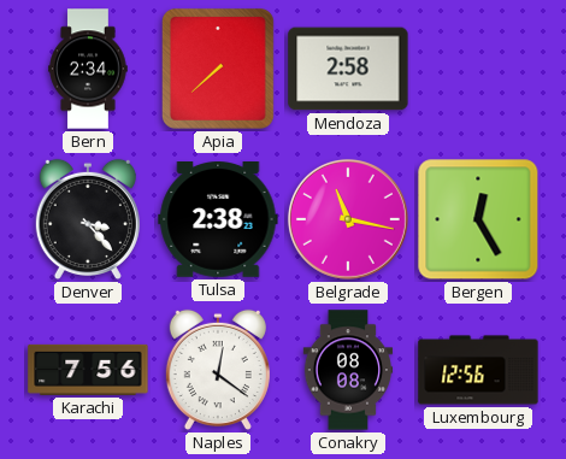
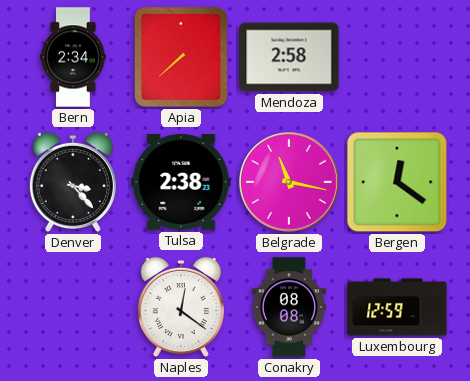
Bergen: 12:25 -> 12:21
Karachi: 7:56 -> none
Luxembourg: 12:56 -> 12:59
